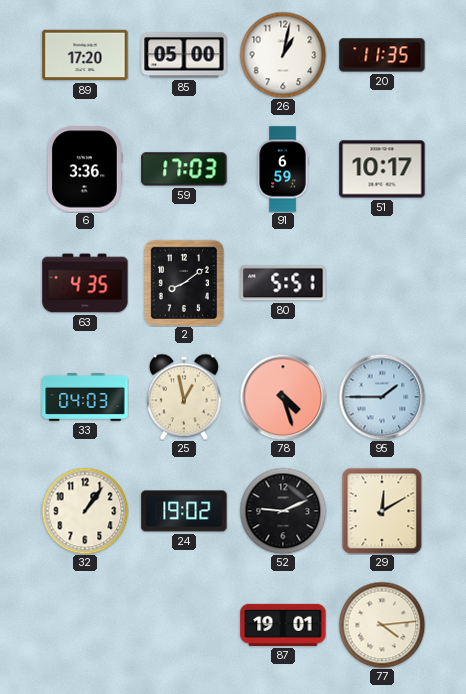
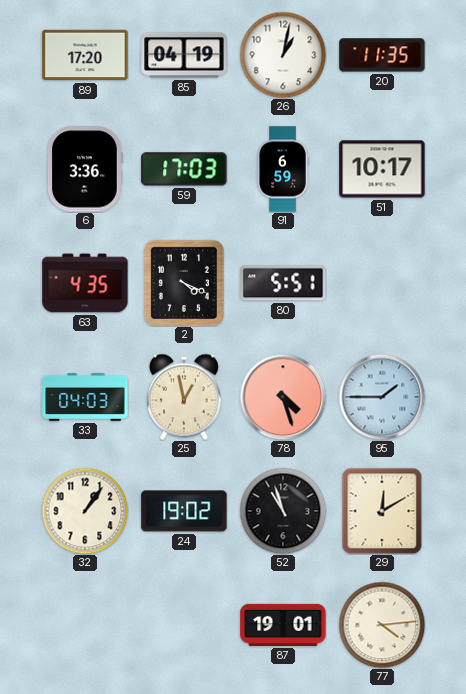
85: 05:00 -> 04:19
2: 8:09 -> 4:19
52: 9:11 -> 10:57
